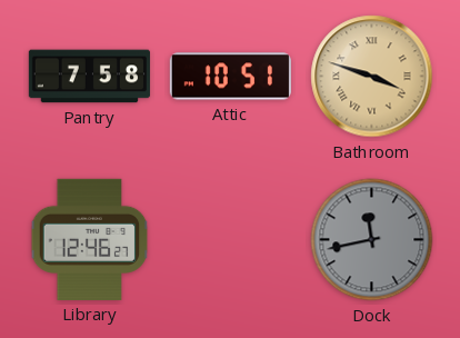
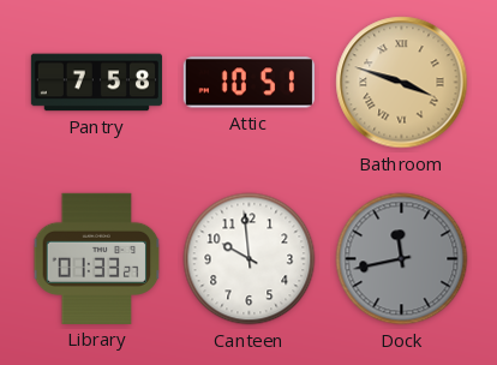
Library: 12:46 -> 01:33
Canteen: none -> 9:59
